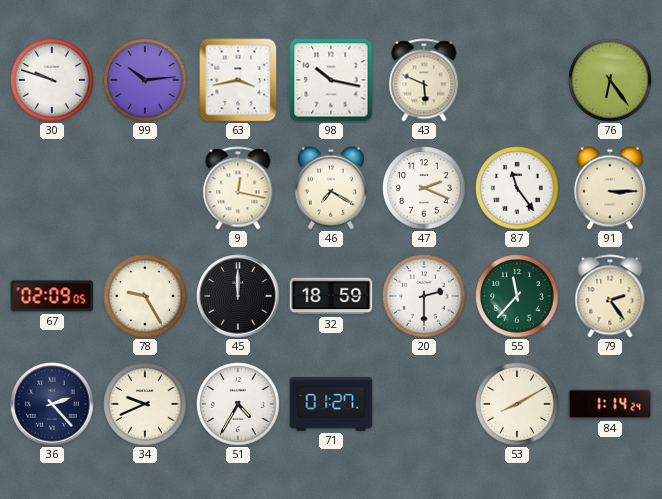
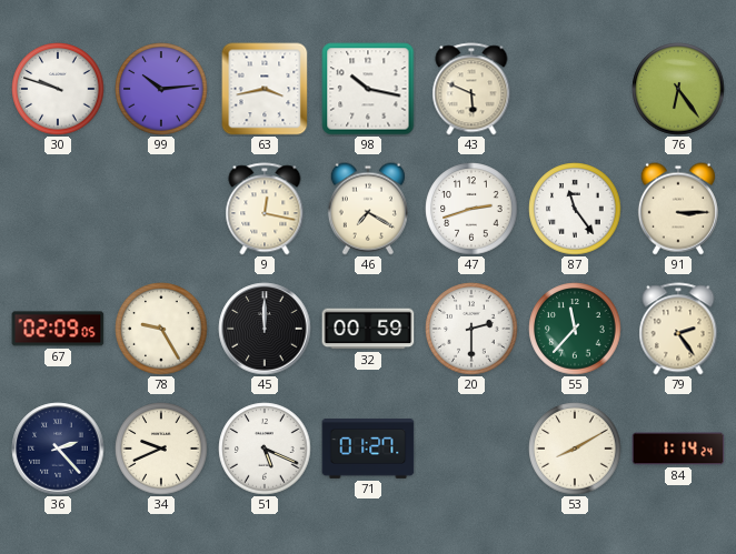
47: 2:19 -> 2:42
32: 18:59 -> 00:59
51: 4:35 -> 5:19
